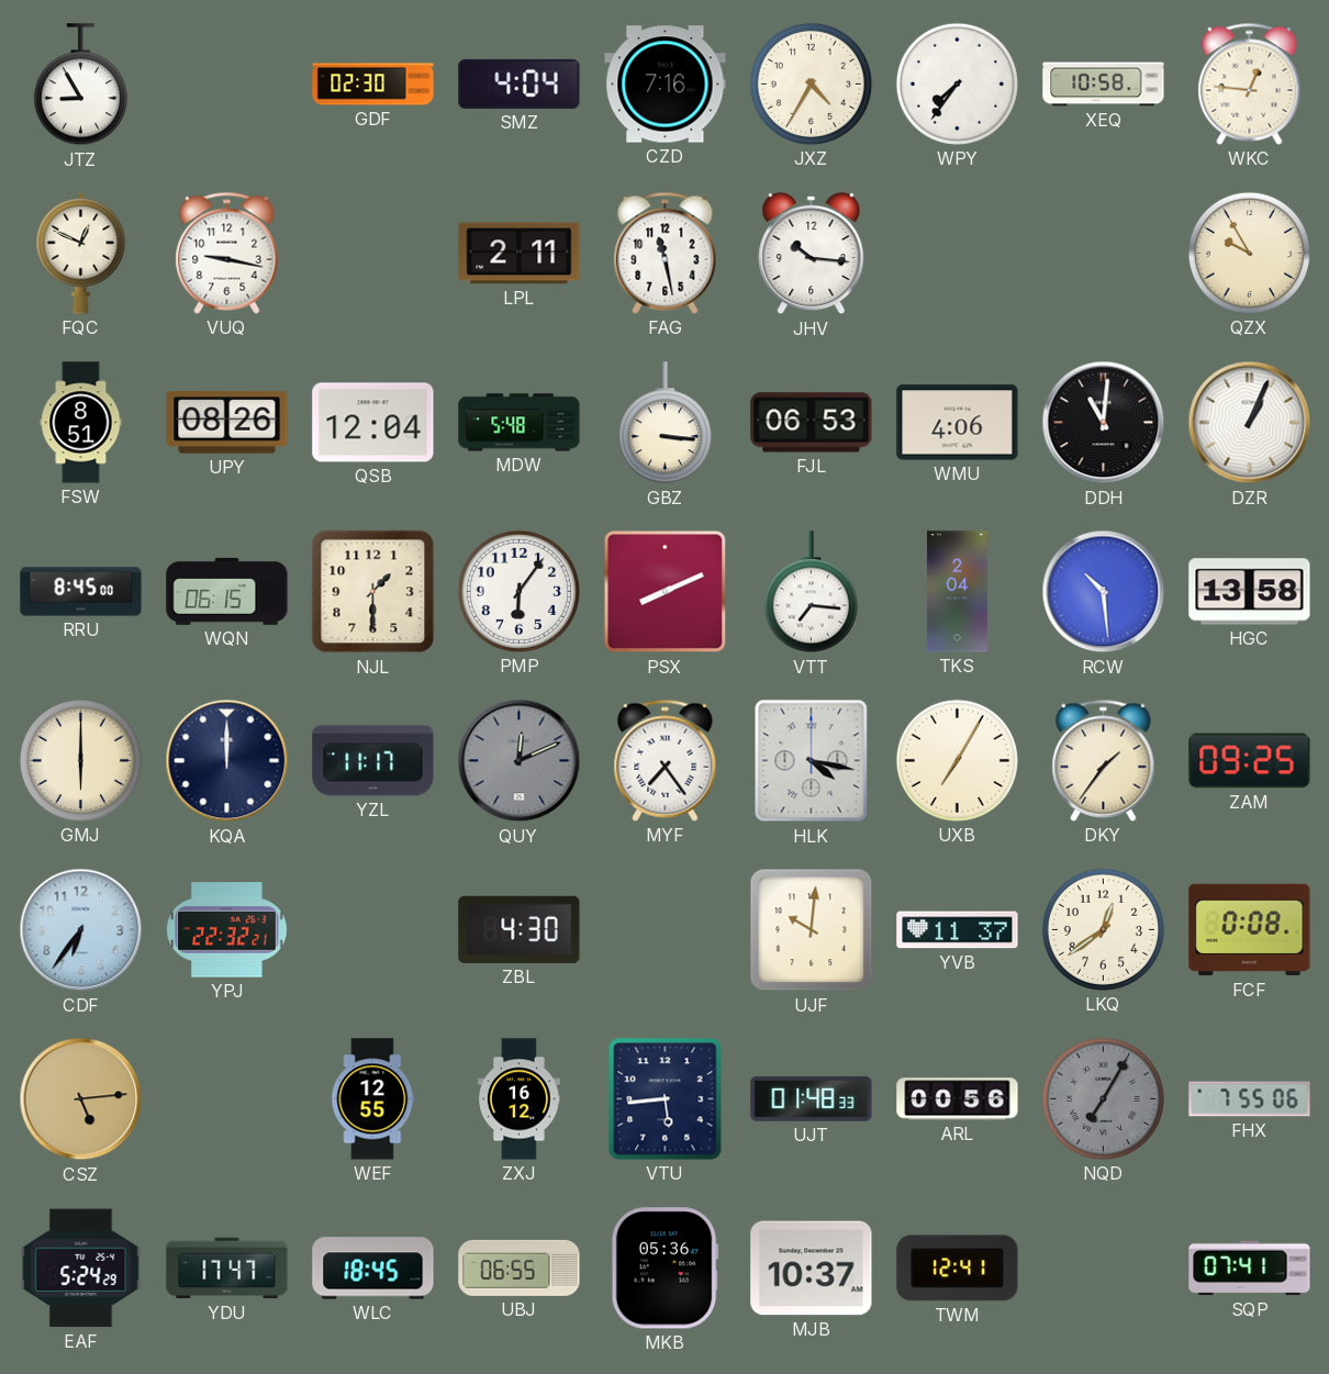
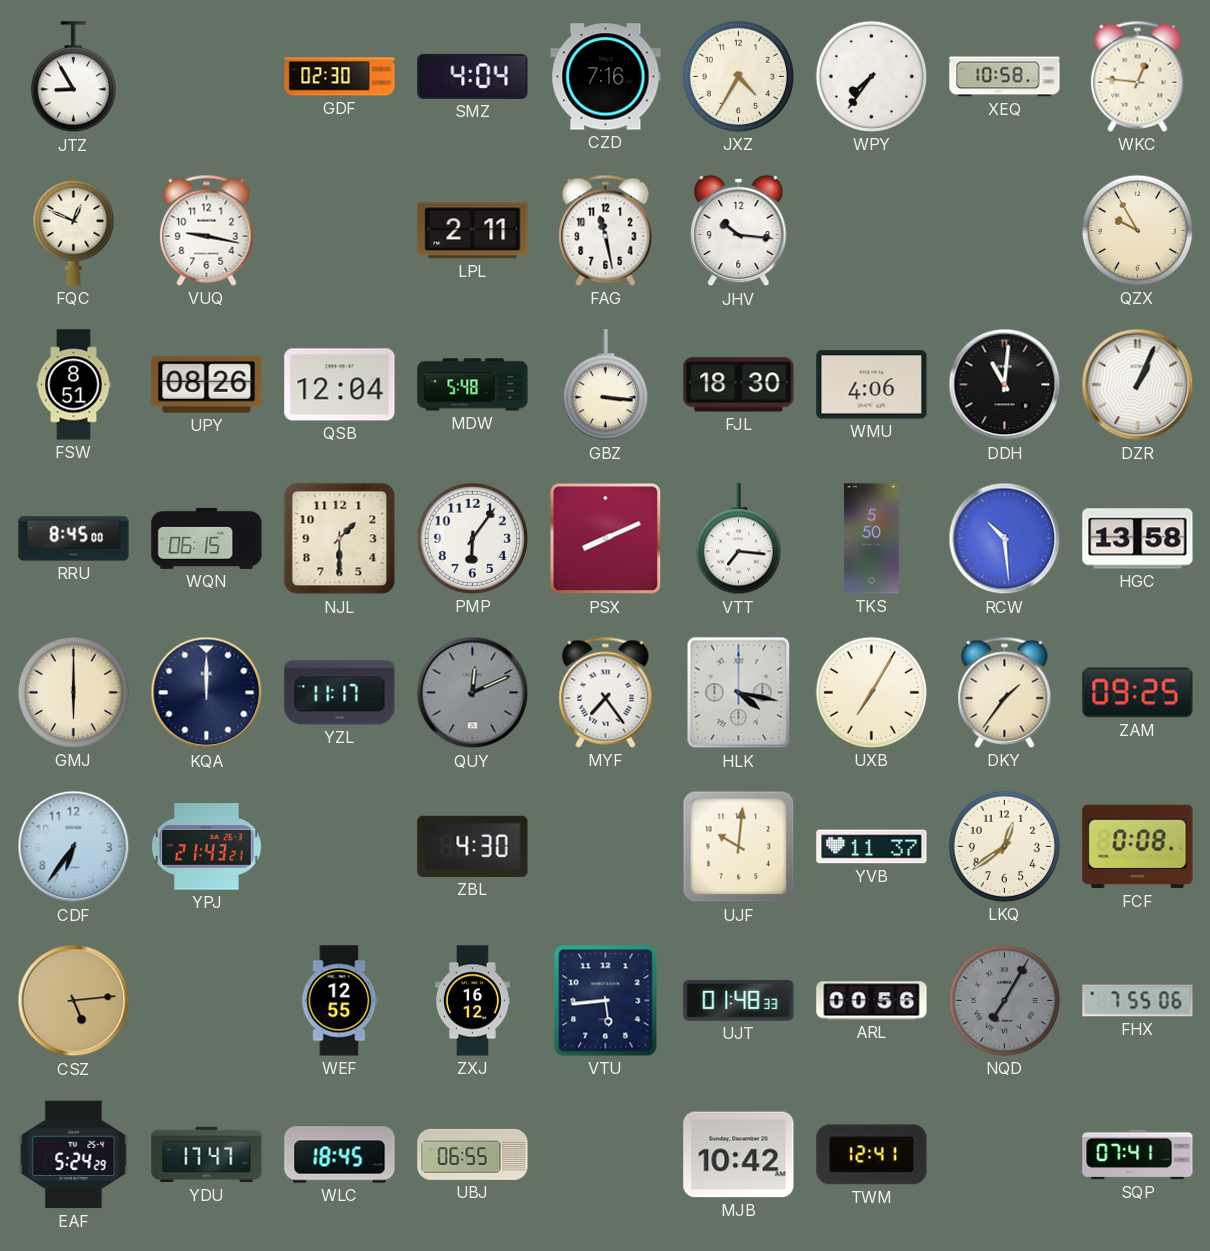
FJL: 06:53 -> 18:30
TKS: 2:04 -> 5:50
YPJ: 22:32 -> 21:43
MKB: 05:36 -> none
MJB: 10:37 -> 10:42
